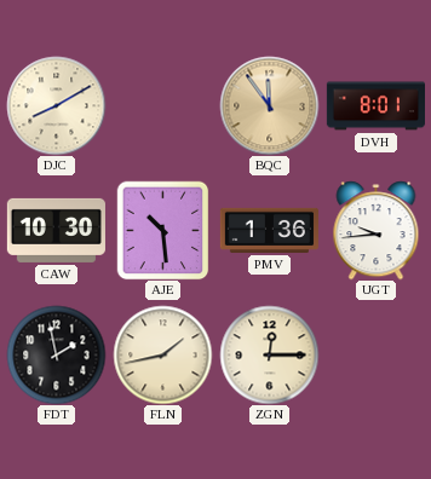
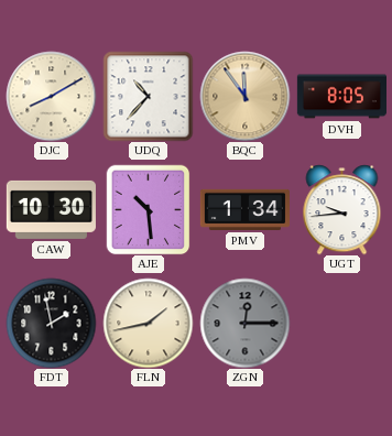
UDQ: none -> 10:37
DVH: 8:01 -> 8:05
PMV: 1:36 -> 1:34
ZGN dial: cream -> grey
